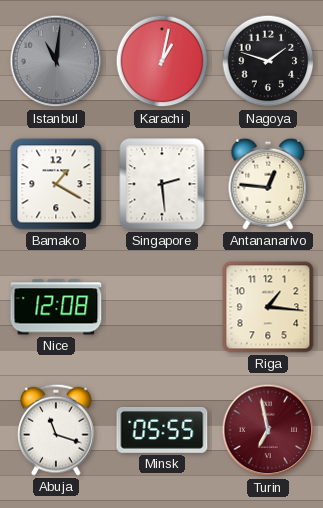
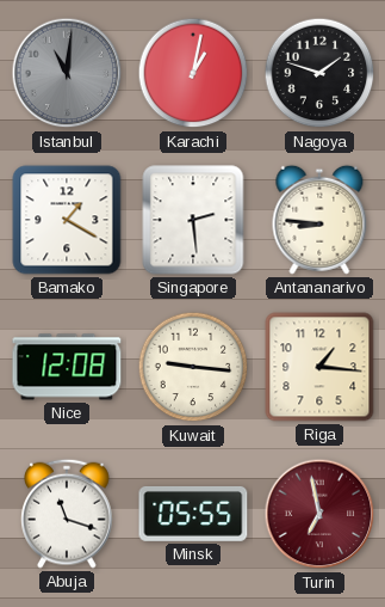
Antananarivo: 12:46 -> 8:46
Kuwait: none -> 9:16
